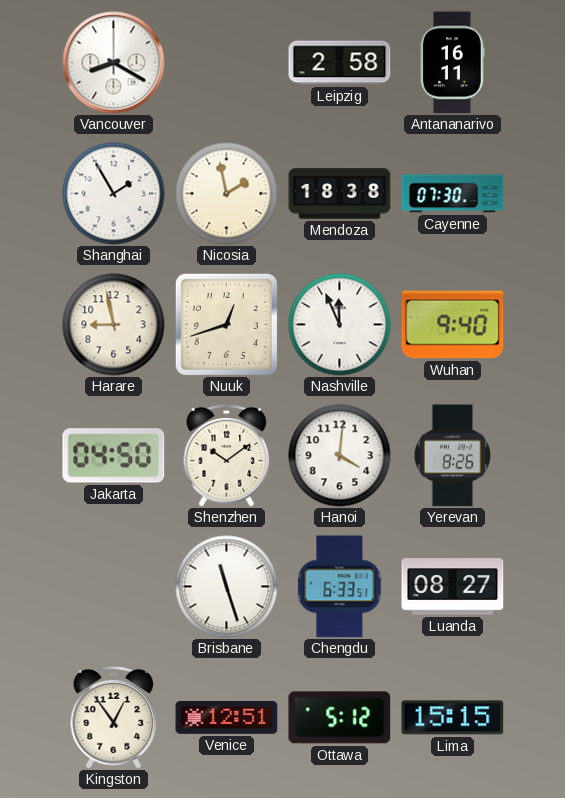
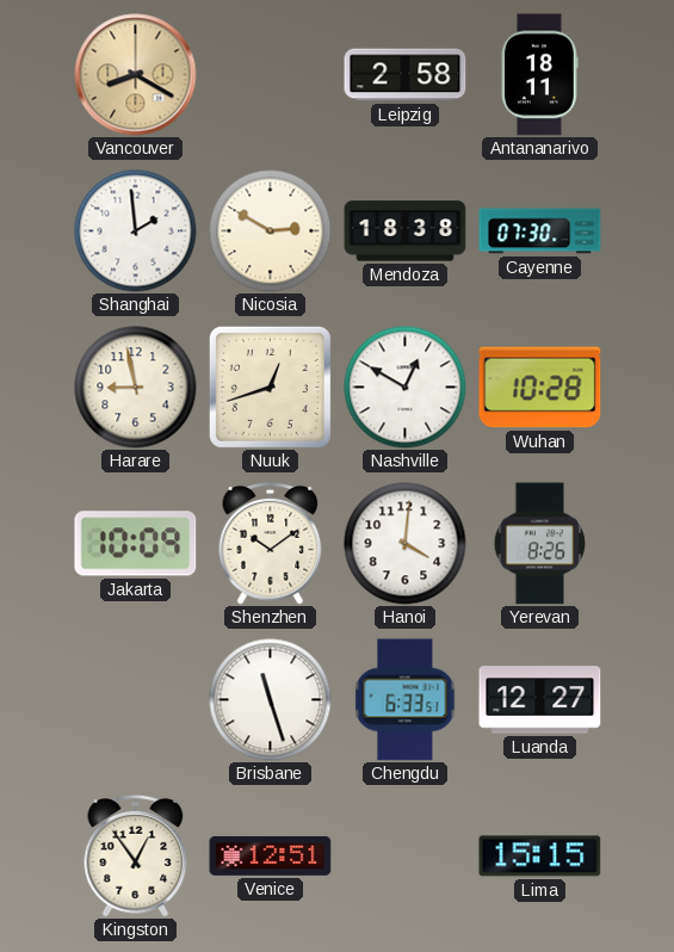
Vancouver dial: white -> champagne
Antananarivo: 16:11 -> 18:11
Shanghai: 1:55 -> 1:59
Nicosia: 1:58 -> 2:50
Nashville: 11:56 -> 12:50
Wuhan: 9:40 -> 10:28
Jakarta: 04:50 -> 10:09
Luanda: 08:27 -> 12:27
Ottawa: 5:12 -> none
